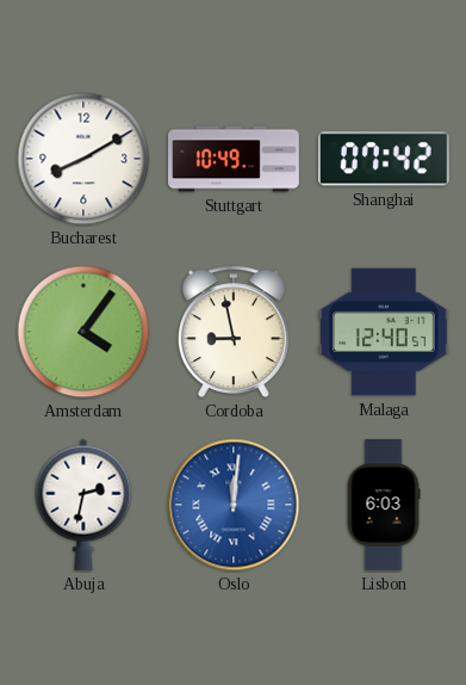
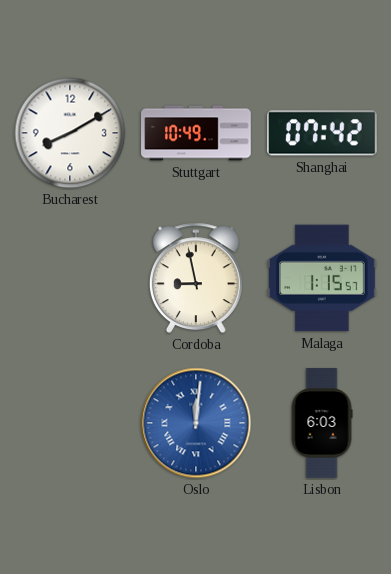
Amsterdam: 4:06 -> none
Malaga: 12:40 -> 1:15
Abuja: 2:32 -> none
